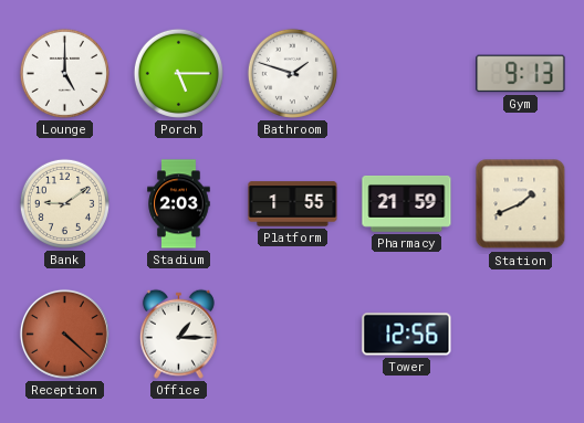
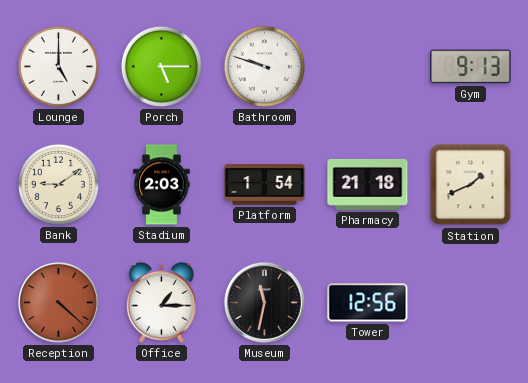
Bathroom: 1:48 -> 9:48
Platform: 1:55 -> 1:54
Pharmacy: 21:59 -> 21:18
Museum: none -> 11:32
